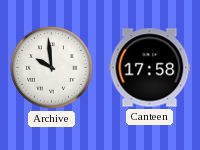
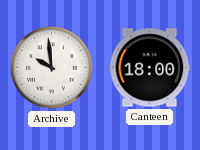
Canteen: 17:58 -> 18:00
